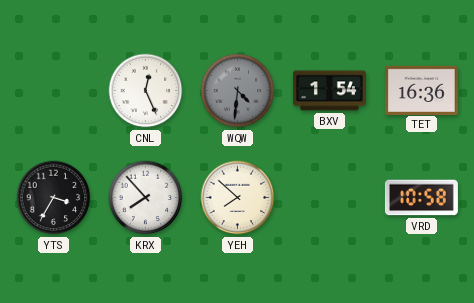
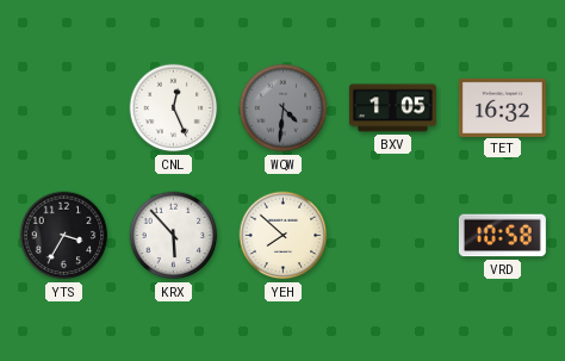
BXV: 1:54 -> 1:05
TET: 16:36 -> 16:32
KRX: 7:53 -> 5:53
